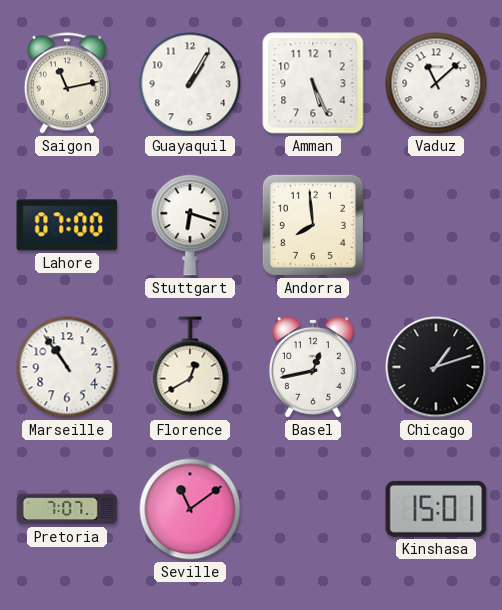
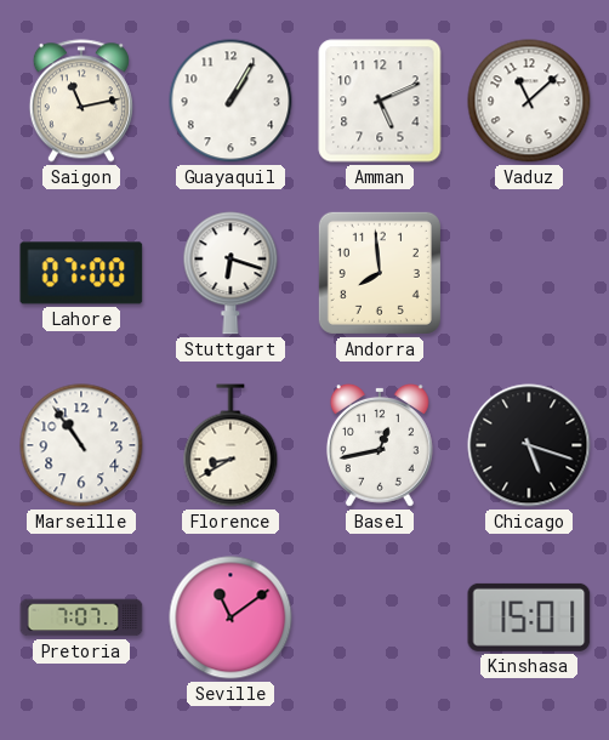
Amman: 5:26 -> 5:11
Florence: 12:40 -> 8:40
Chicago: 1:12 -> 5:18
